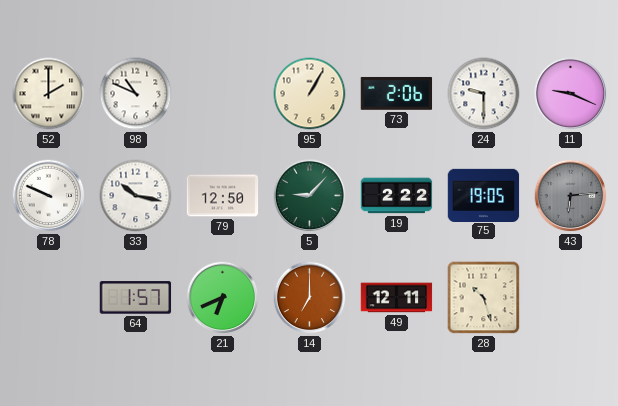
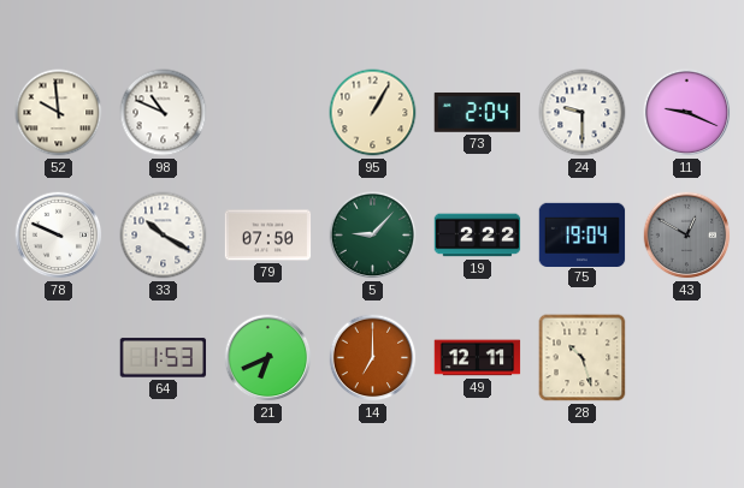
52: 2:00 -> 9:59
73: 2:06 -> 2:04
33: 10:17 -> 10:20
79: 12:50 -> 07:50
75: 19:05 -> 19:04
43: 6:14 -> 12:50
64: 1:57 -> 1:53
